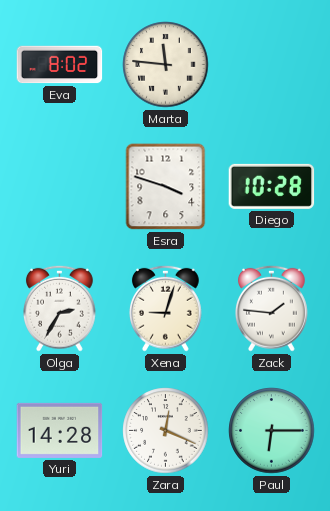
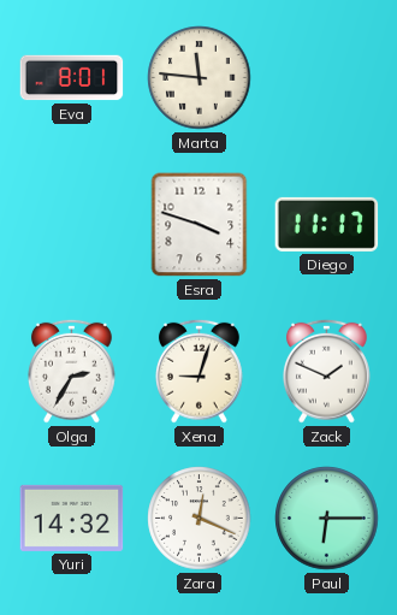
Eva: 8:02 -> 8:01
Diego: 10:28 -> 11:17
Zack: 1:46 -> 1:49
Yuri: 14:28 -> 14:32
